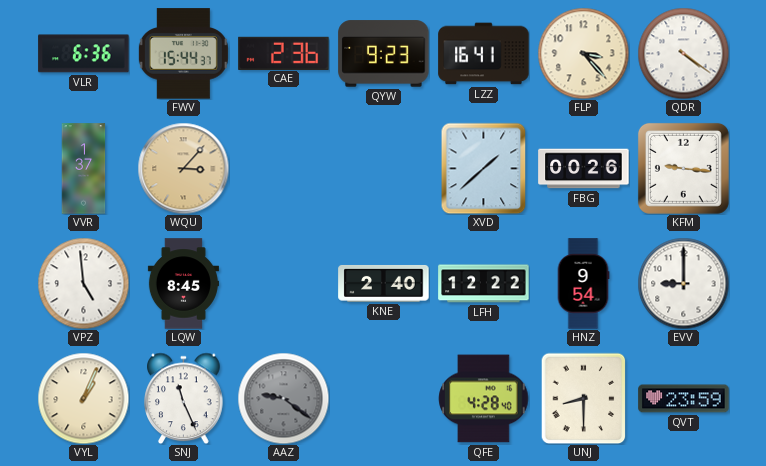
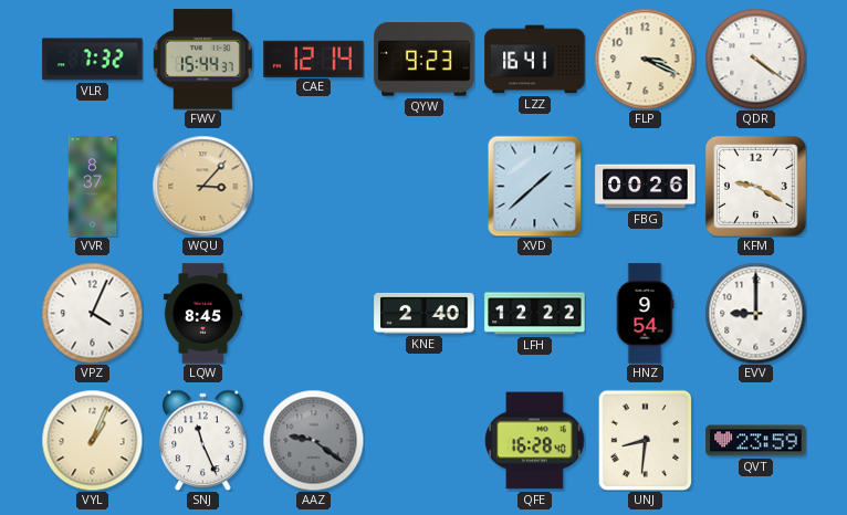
VLR: 6:36 -> 7:32
CAE: 2:36 -> 12:14
FLP: 3:23 -> 3:19
VVR: 1:37 -> 8:37
KFM: 9:16 -> 9:20
VPZ: 4:59 -> 4:04
QFE: 4:28 -> 16:28
UNJ: 8:30 -> 8:31
